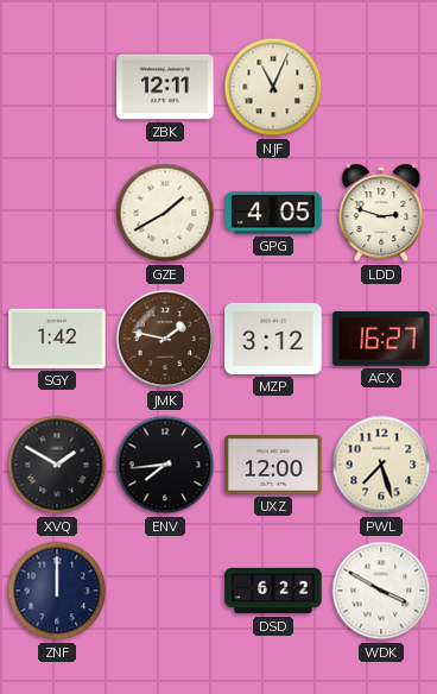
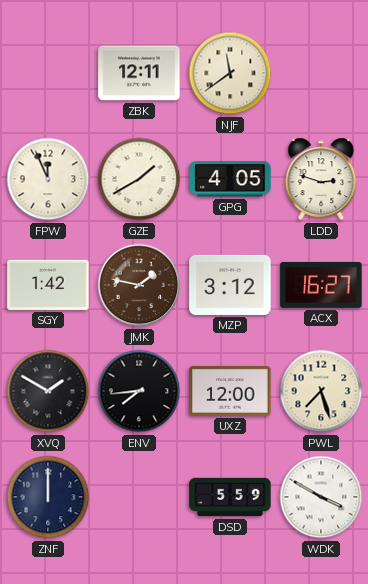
NJF: 11:04 -> 11:39
FPW: none -> 11:56
DSD: 6:22 -> 5:59
